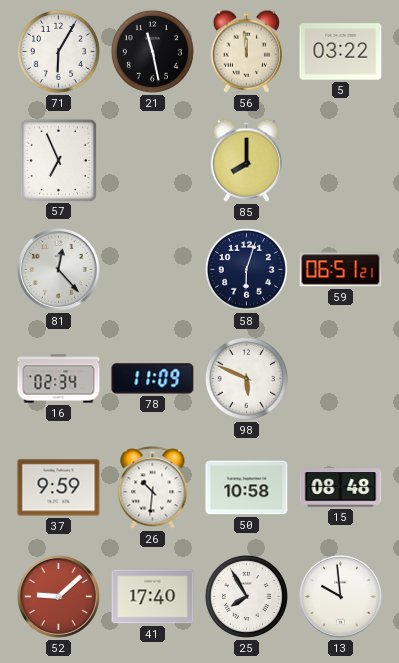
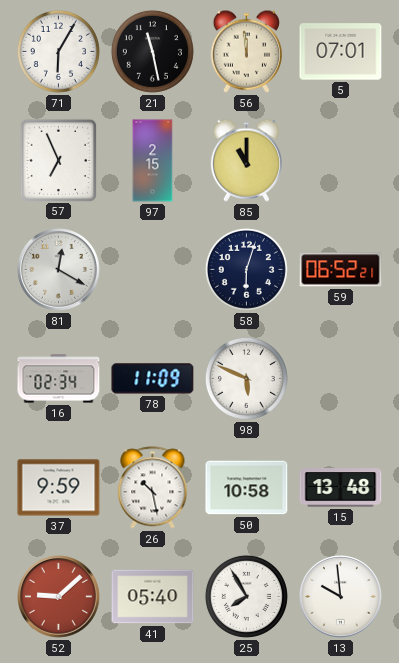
5: 03:22 -> 07:01
97: none -> 2:15
85: 8:00 -> 11:00
81: 12:23 -> 12:20
59: 06:51 -> 06:52
26: 10:31 -> 10:28
15: 08:48 -> 13:48
41: 17:40 -> 05:40
